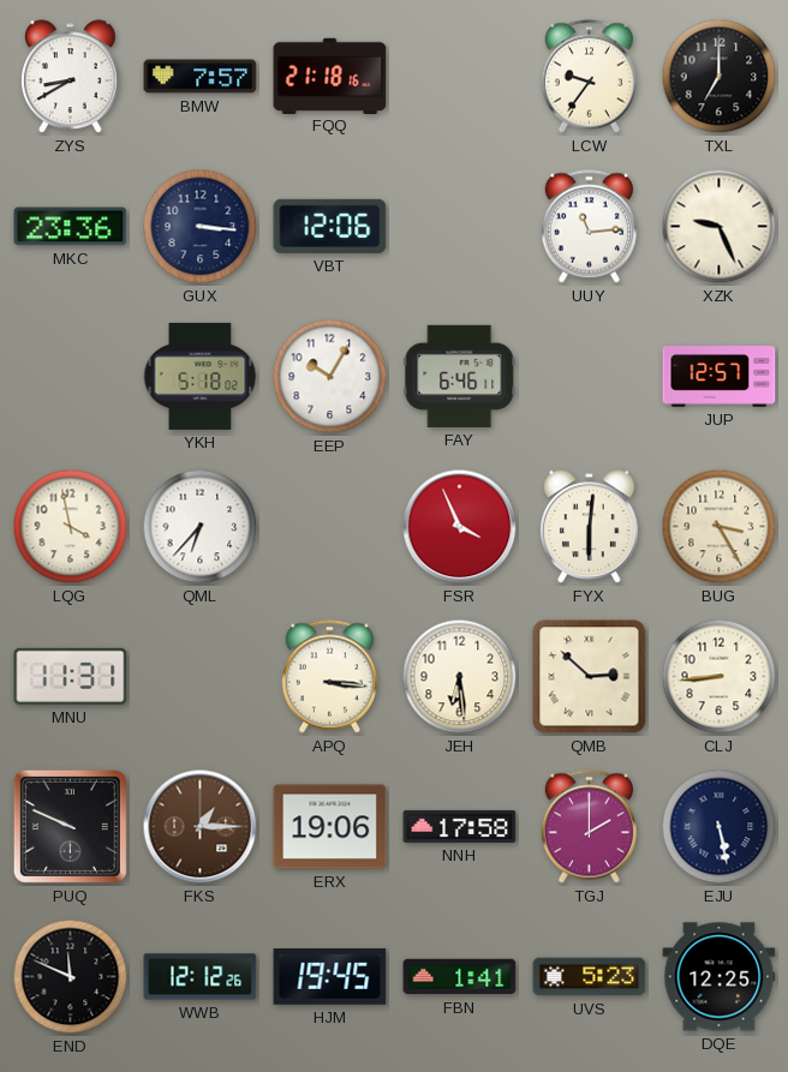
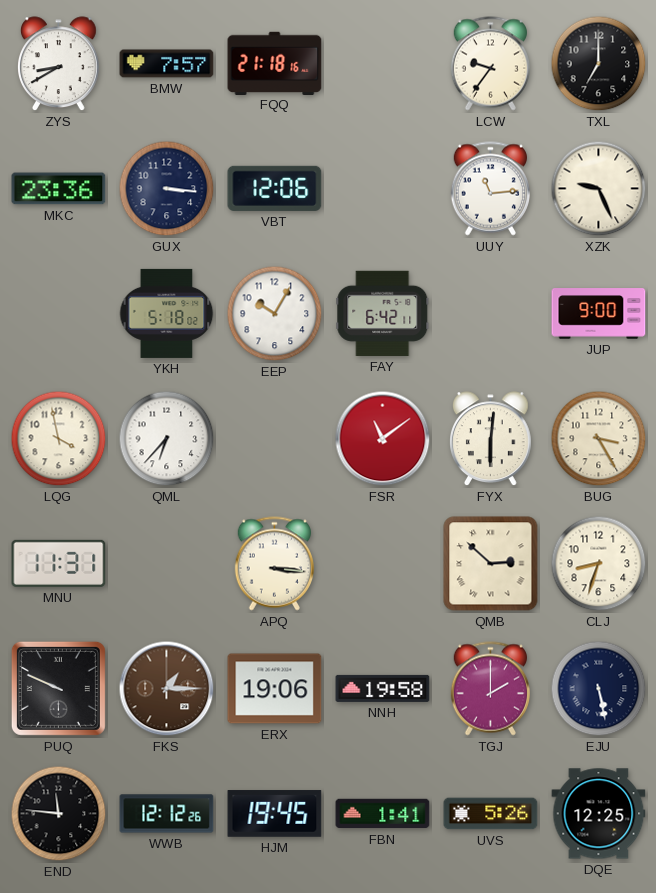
FAY: 6:46 -> 6:42
JUP: 12:57 -> 9:00
FSR: 3:56 -> 11:09
JEH: 6:29 -> none
CLJ: 8:44 -> 8:33
NNH: 17:58 -> 19:58
END: 11:49 -> 11:46
UVS: 5:23 -> 5:26
